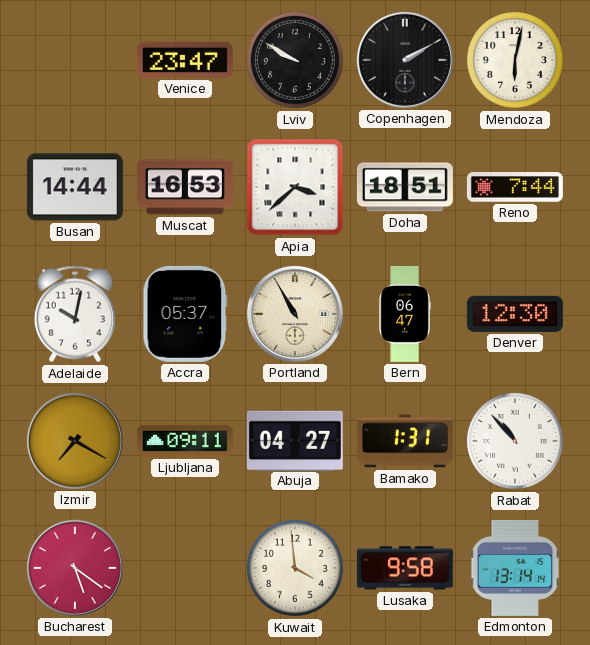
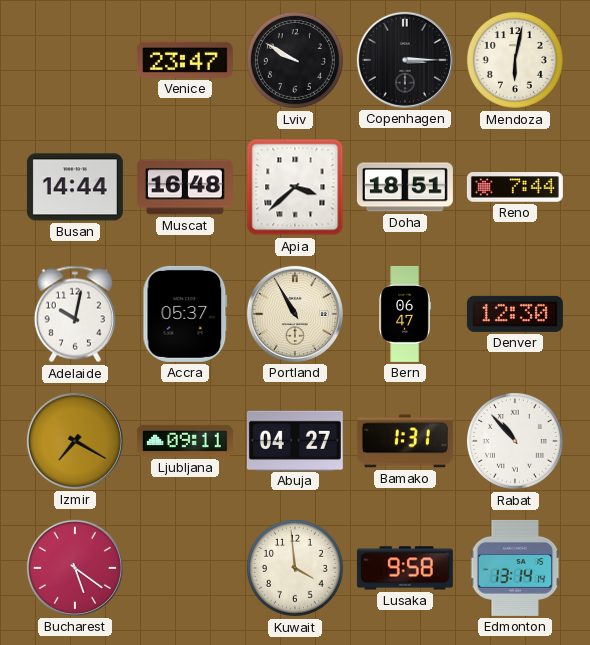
Copenhagen: 2:10 -> 3:15
Muscat: 16:53 -> 16:48
